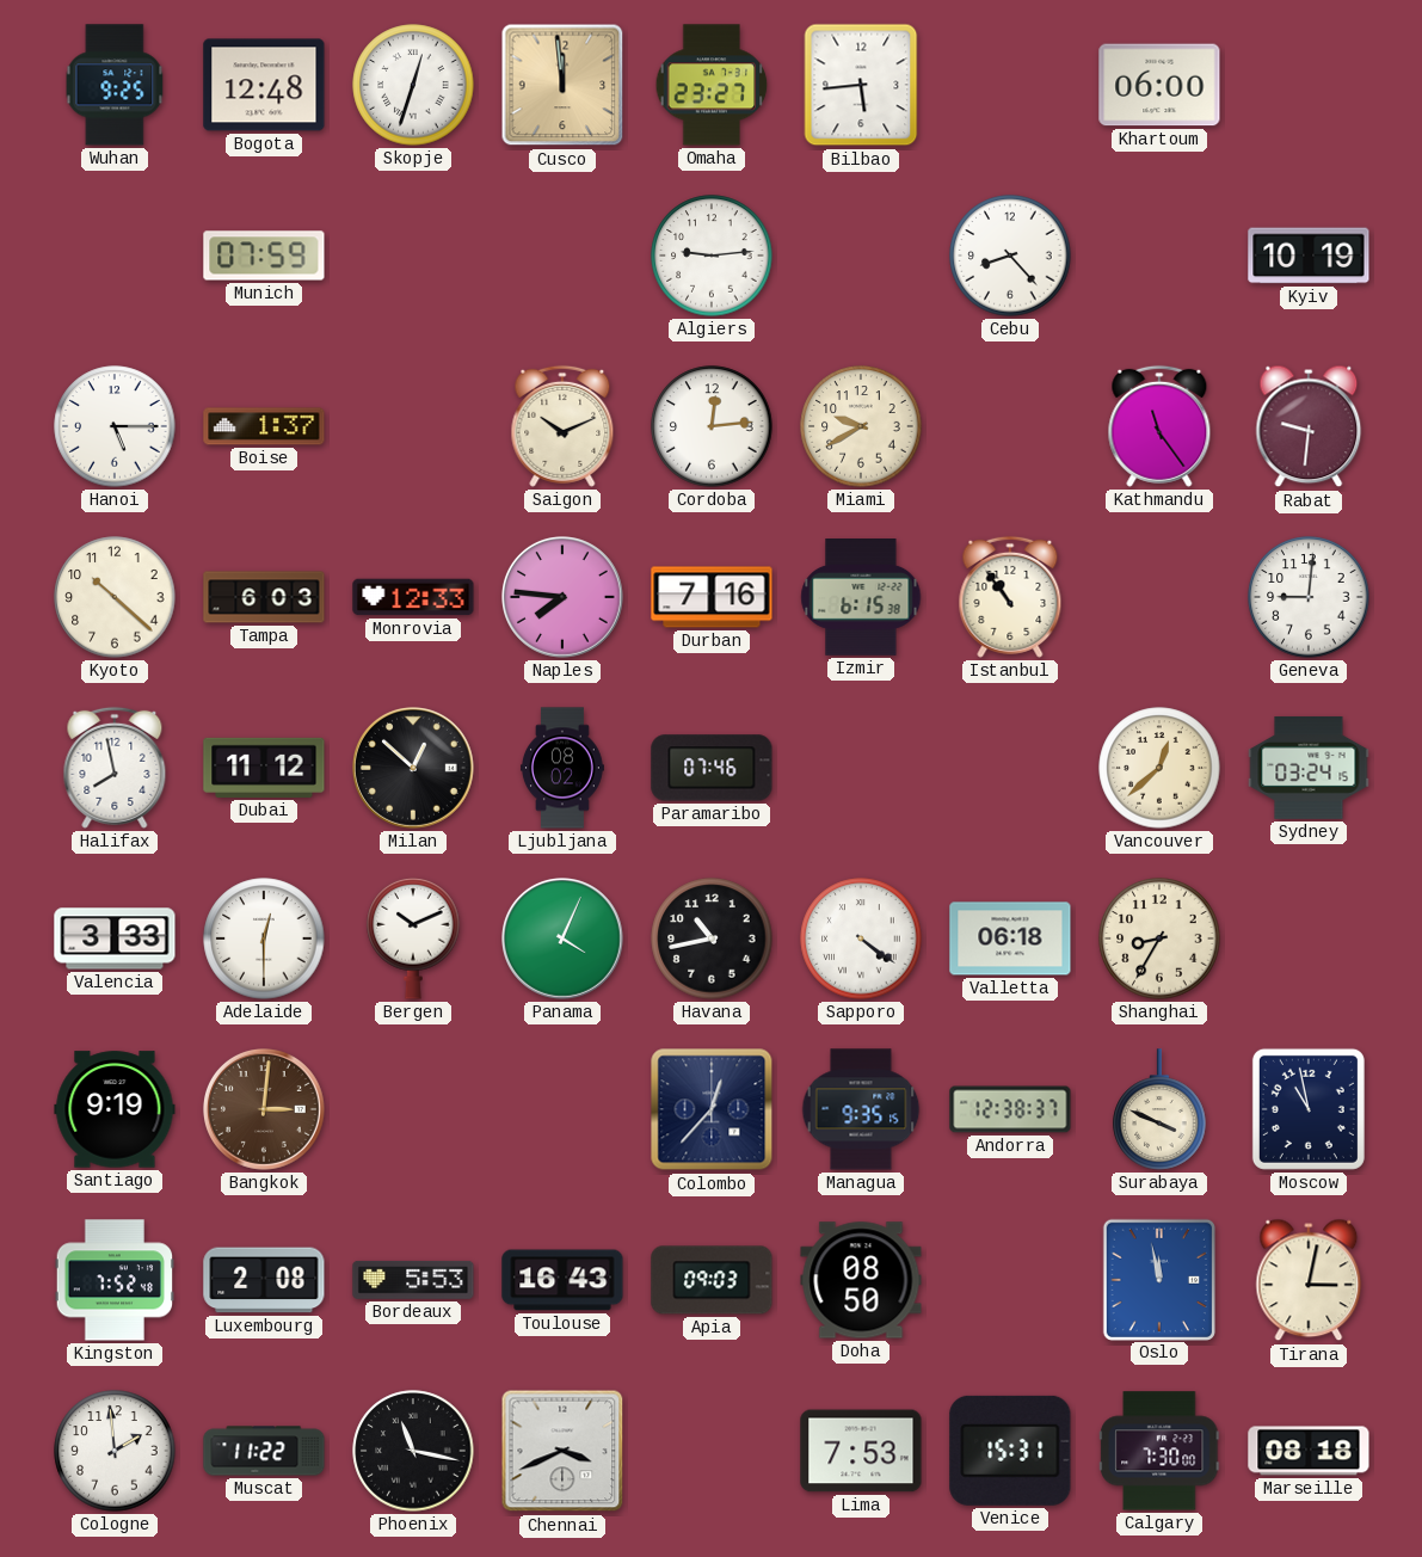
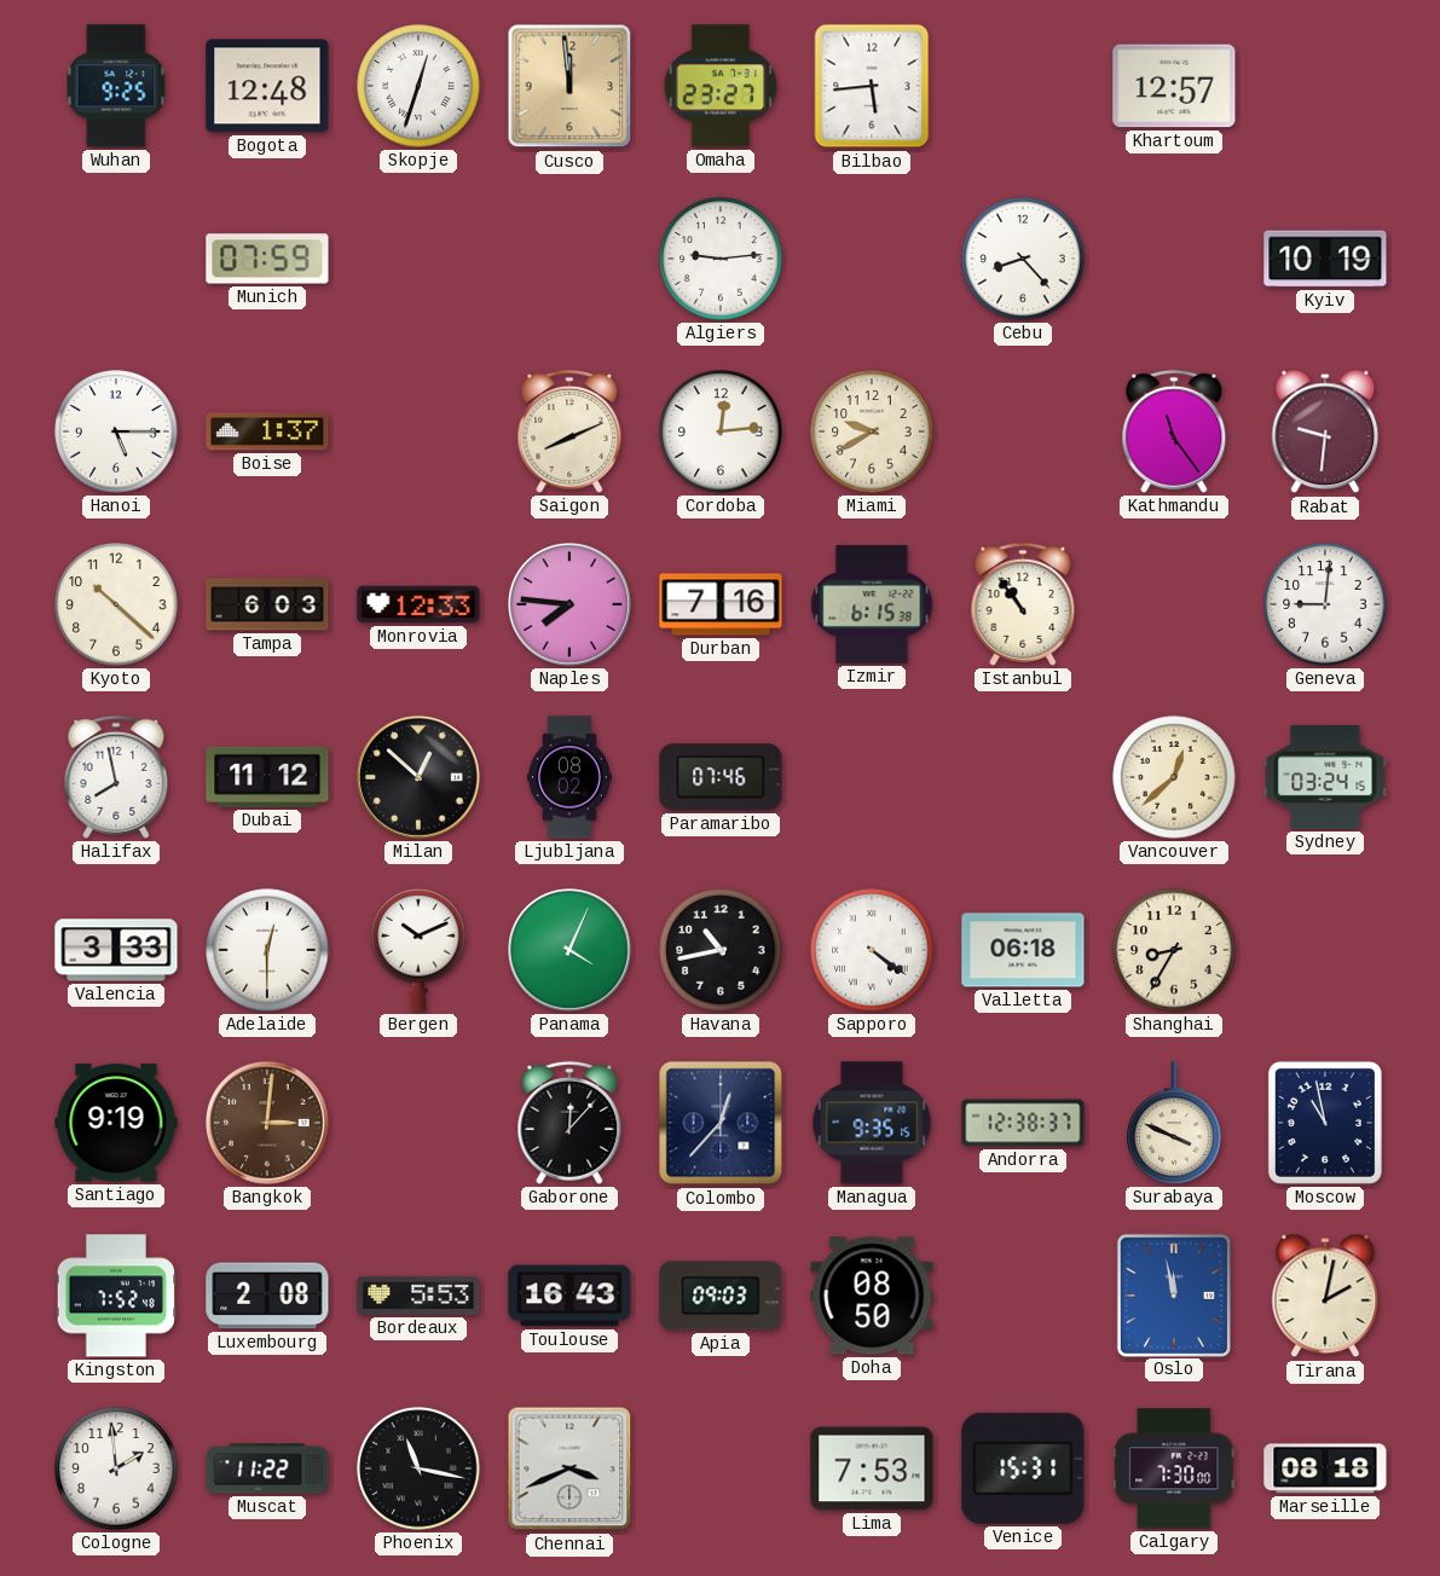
Khartoum: 06:00 -> 12:57
Saigon: 10:11 -> 8:11
Gaborone: none -> 12:07
Tirana: 3:02 -> 2:02
